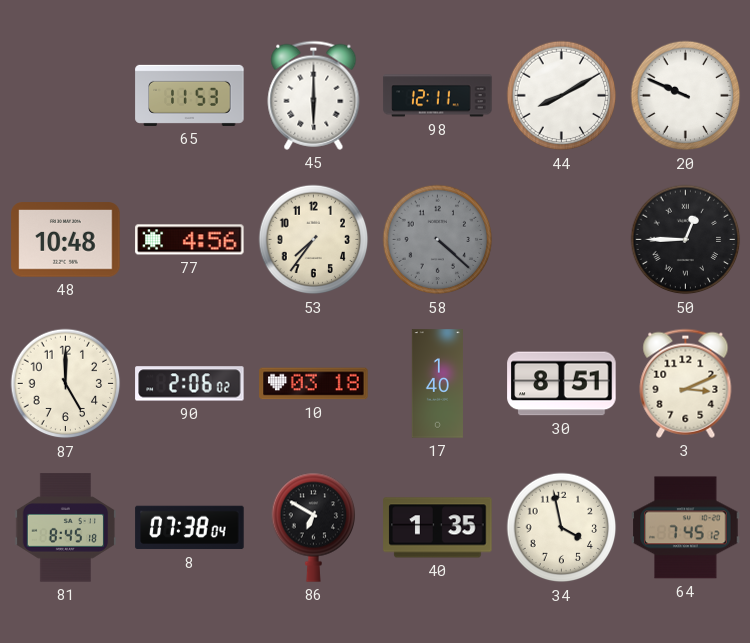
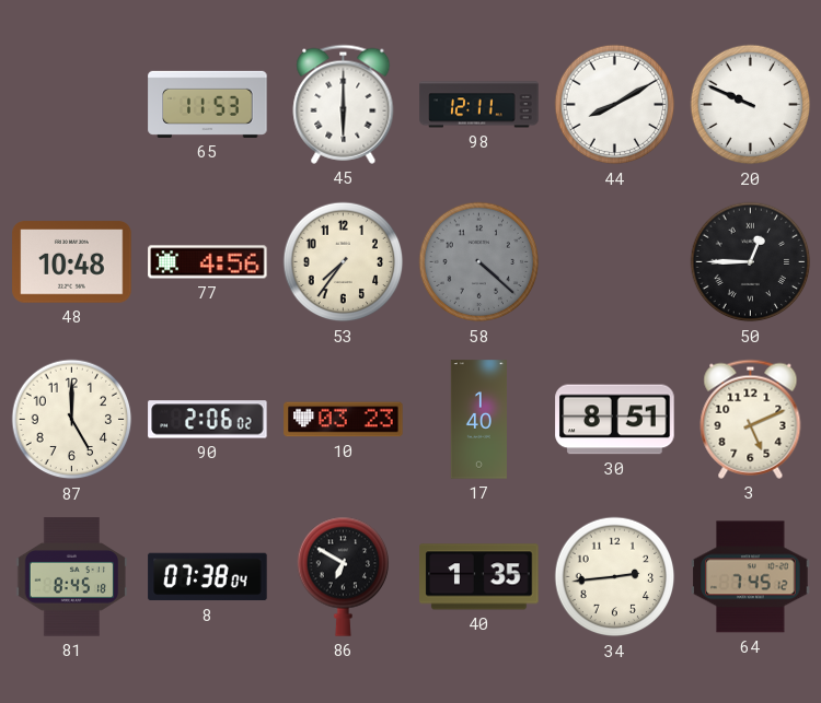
10: 03:18 -> 03:23
3: 3:11 -> 5:11
34: 3:58 -> 2:44
